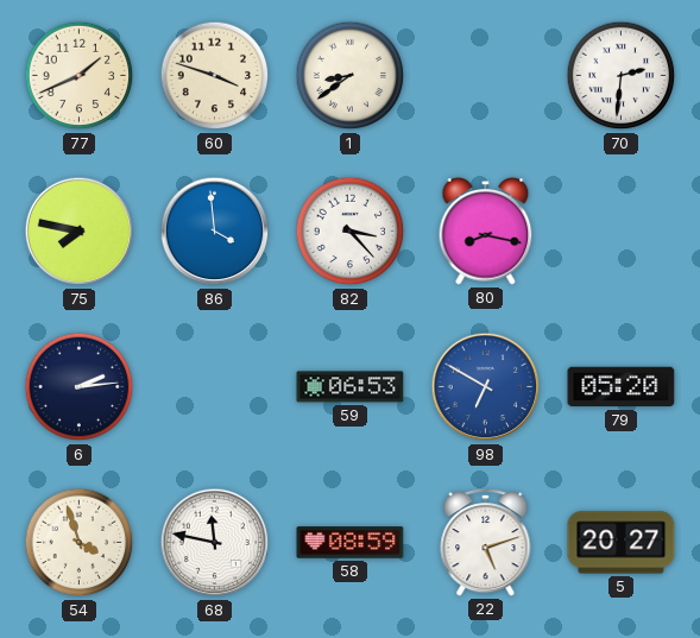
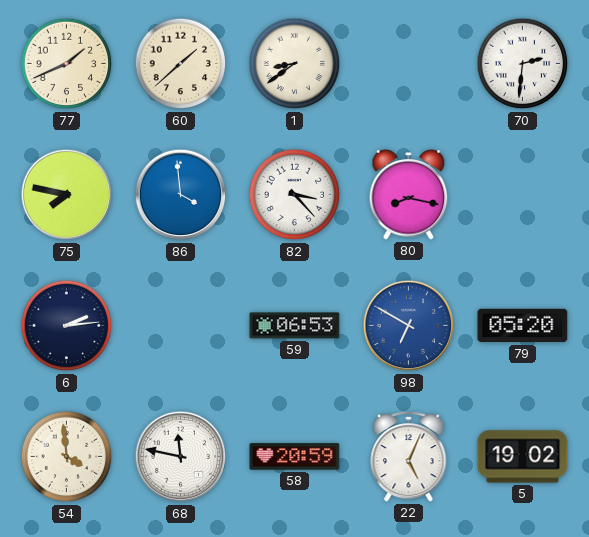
60: 3:48 -> 1:38
54: 3:57 -> 3:59
58: 08:59 -> 20:59
22: 5:12 -> 5:04
5: 20:27 -> 19:02
